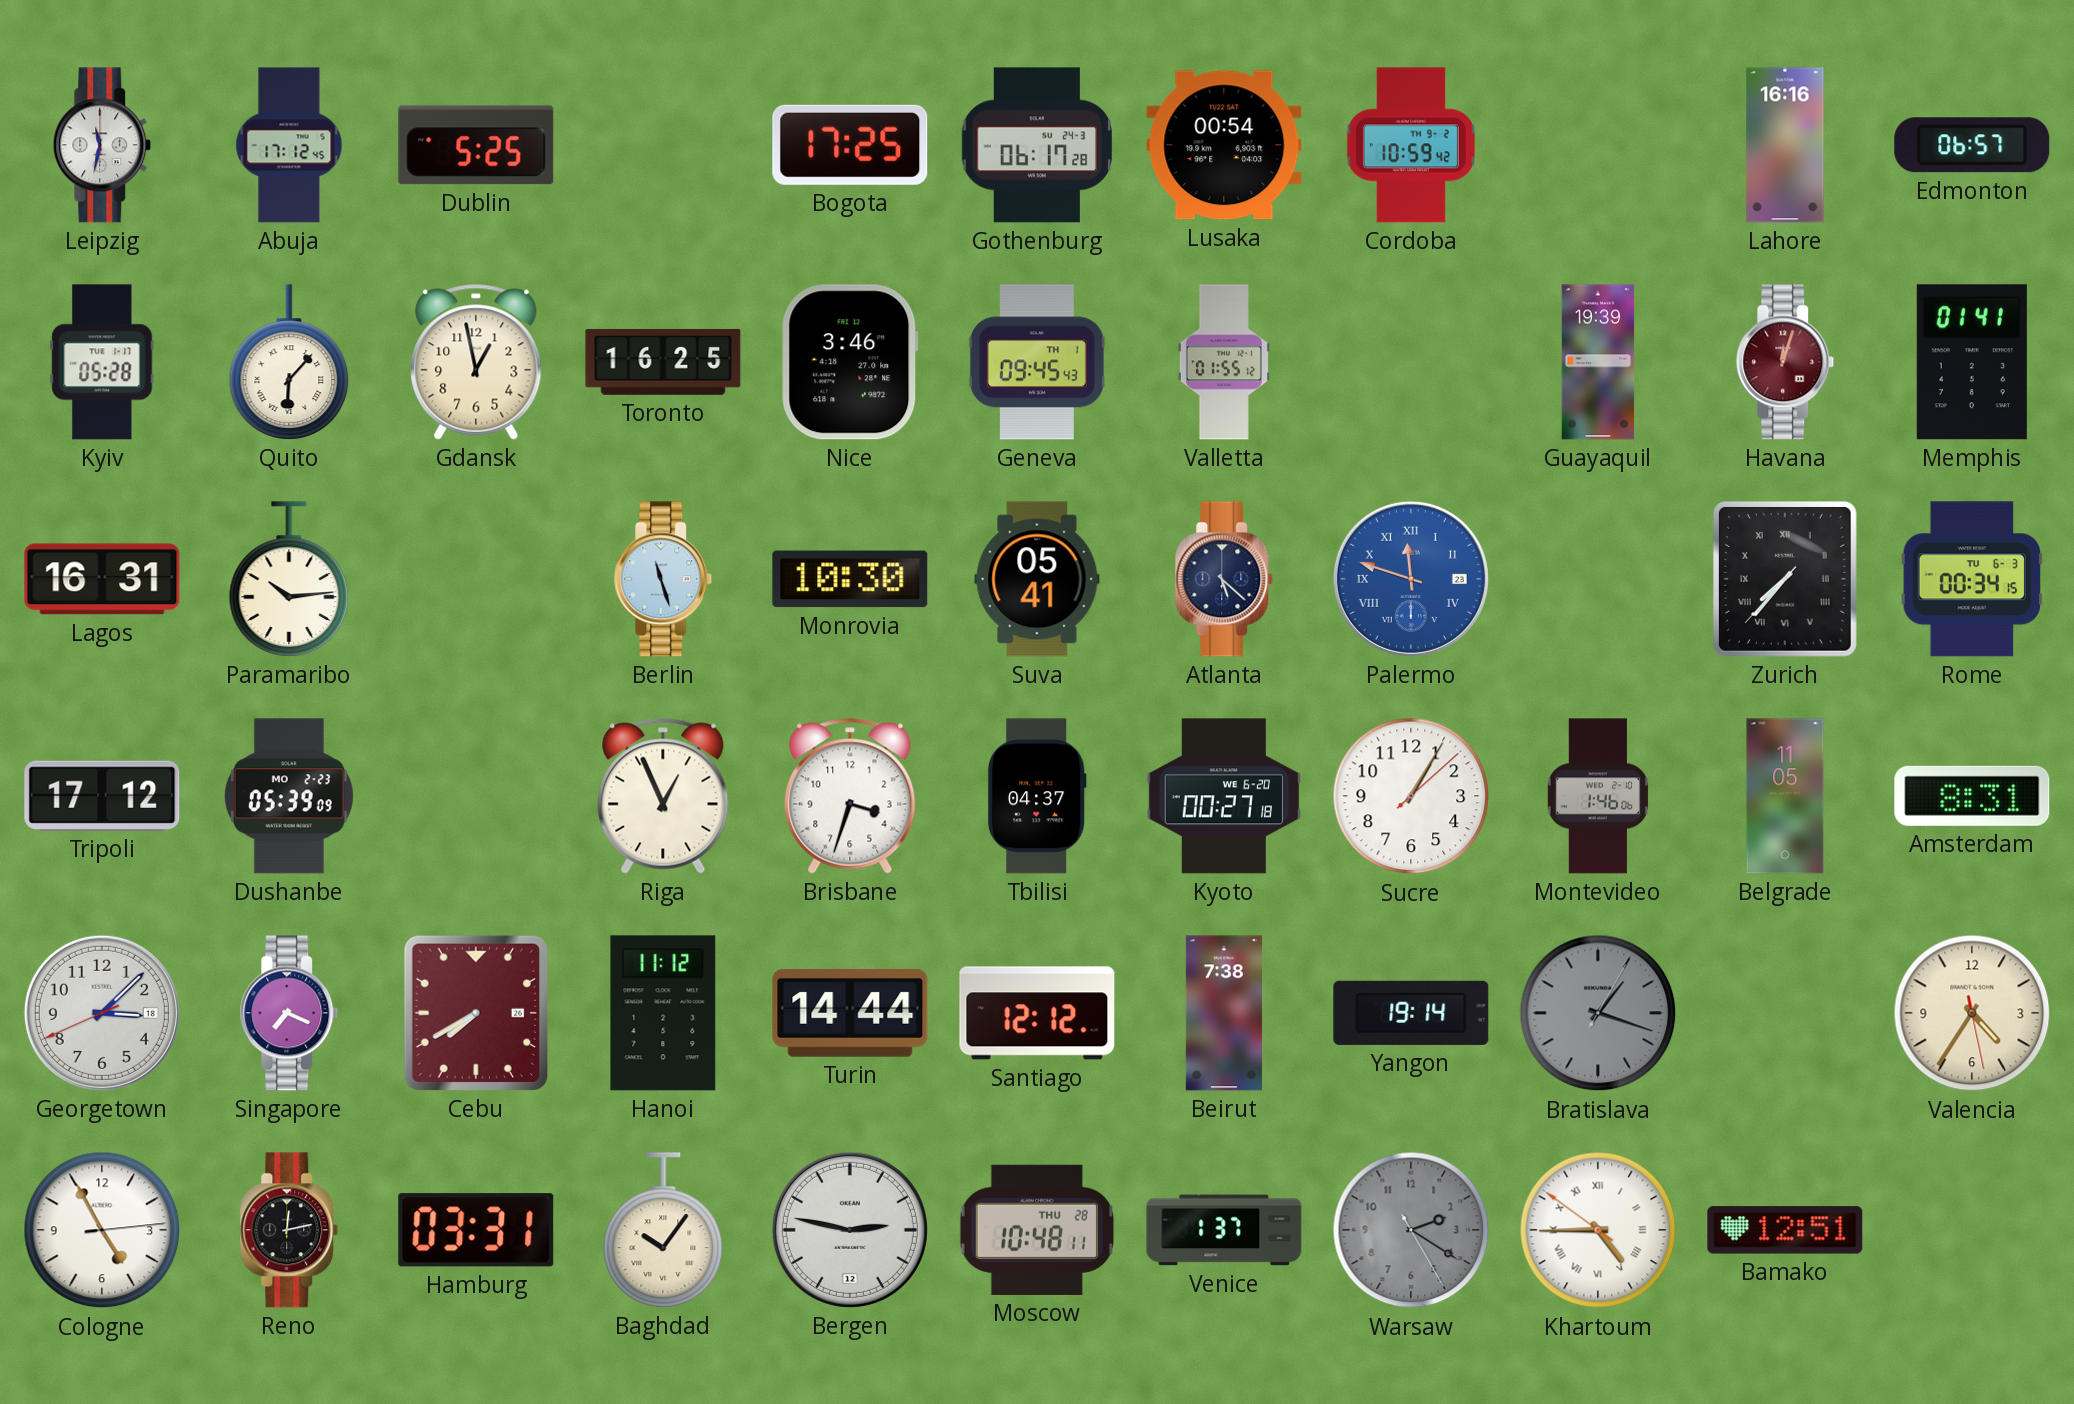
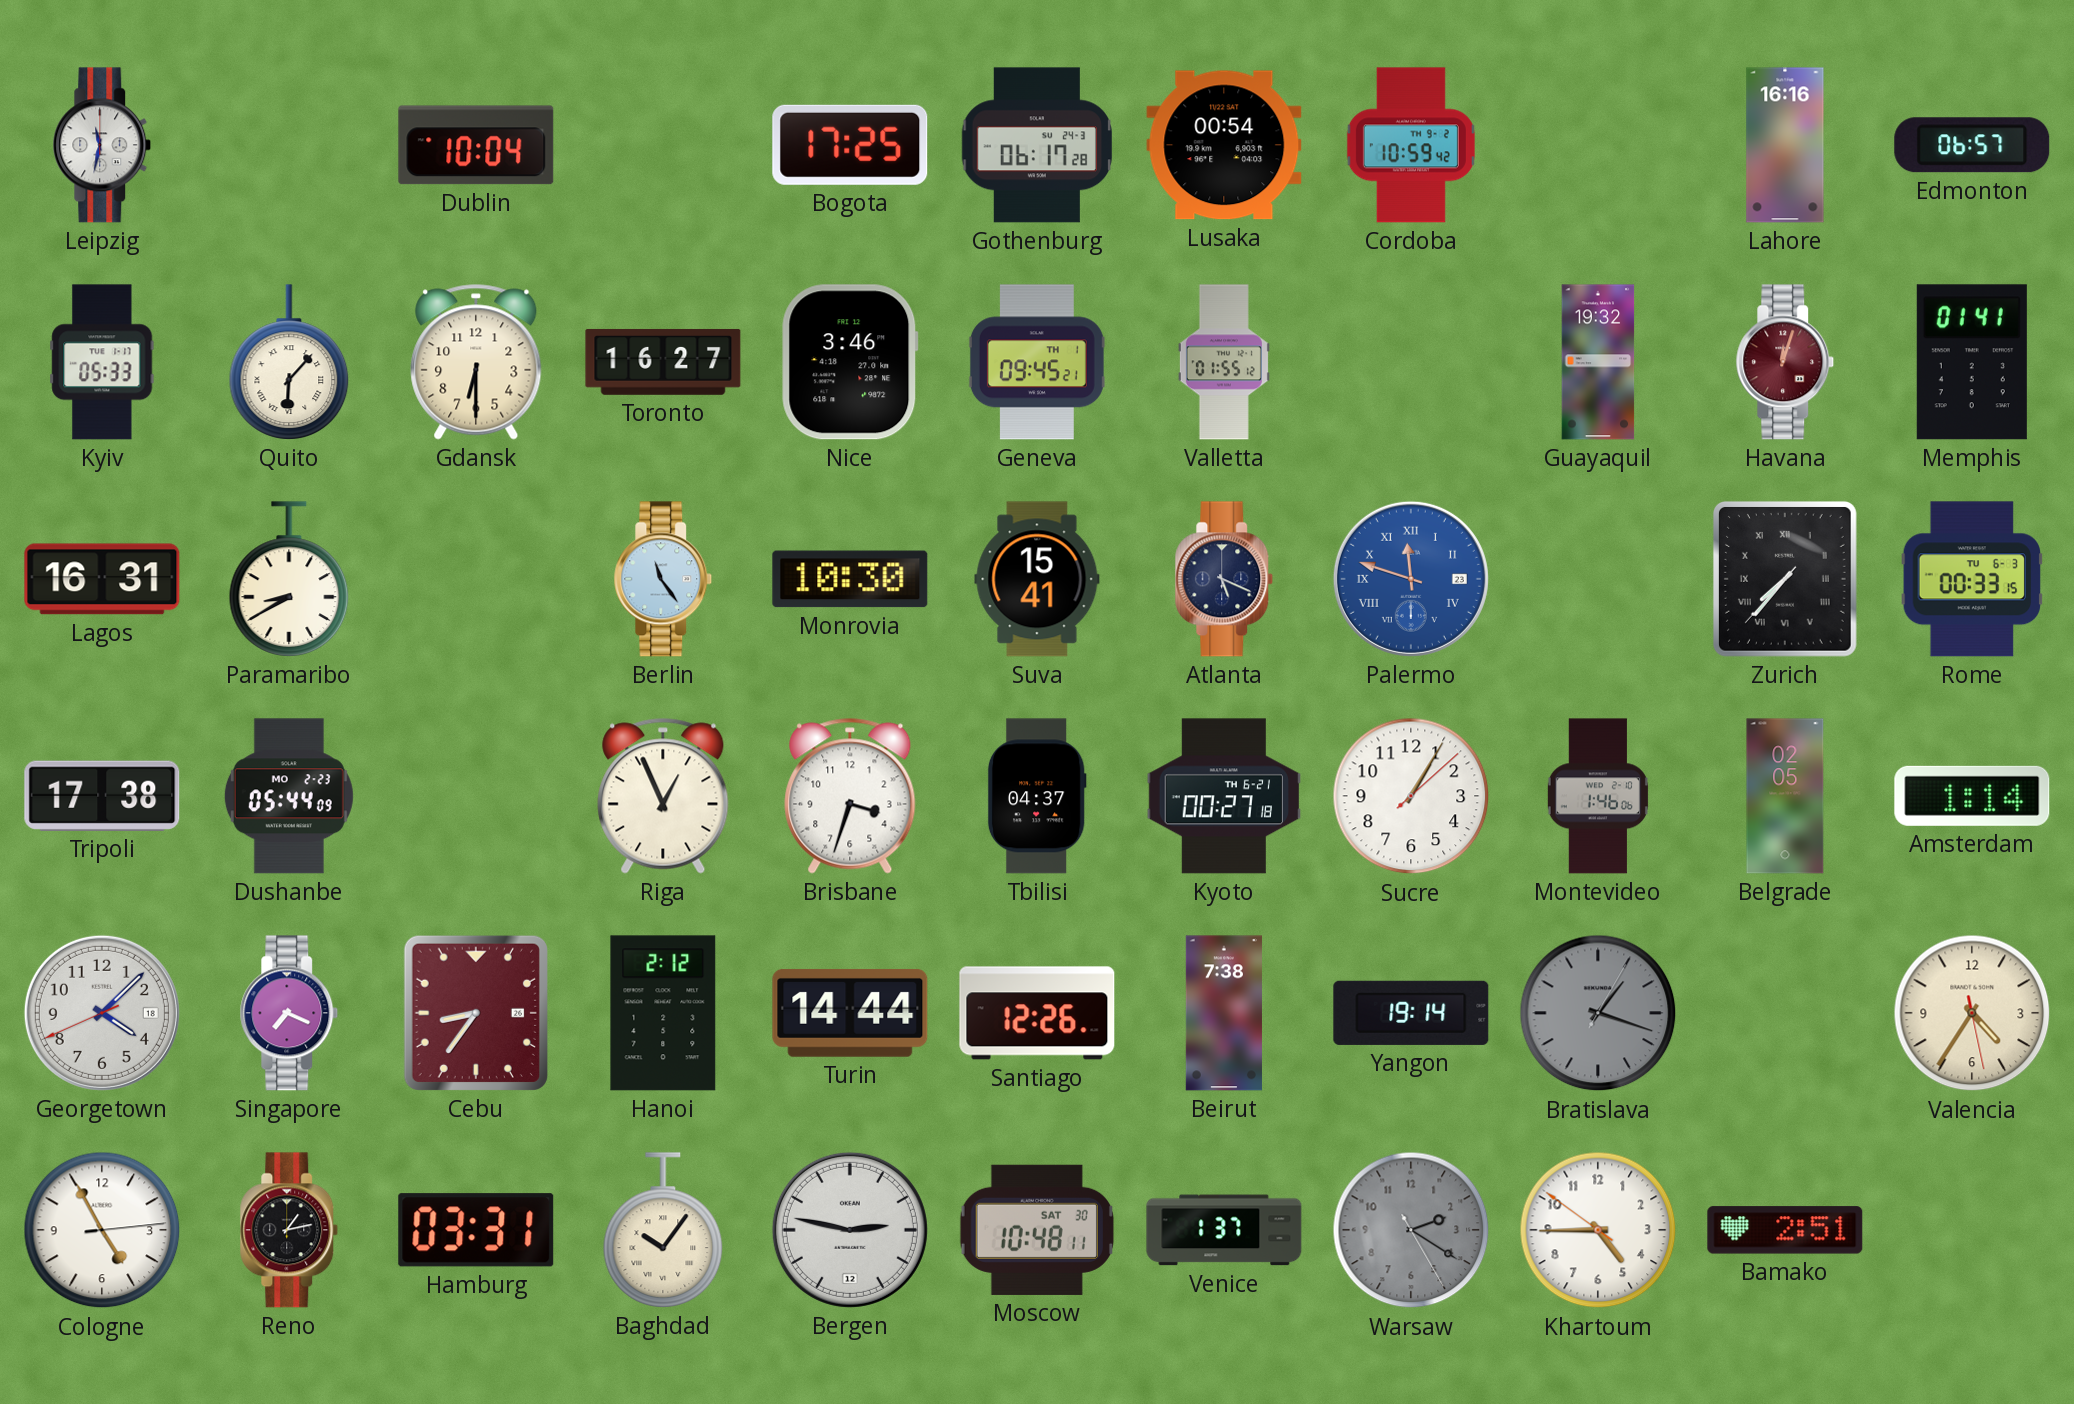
Abuja: 17:12 -> none
Dublin: 5:25 -> 10:04
Kyiv: 05:28 -> 05:33
Gdansk: 12:58 -> 6:30
Toronto: 16:25 -> 16:27
Geneva: 09:45:43 -> 09:45:21
Guayaquil: 19:39 -> 19:32
Paramaribo: 10:14 -> 8:40
Berlin: 11:27 -> 11:24
Suva: 05:41 -> 15:41
Atlanta: 5:22 -> 5:19
Rome: 00:34 -> 00:33
Tripoli: 17:12 -> 17:38
Dushanbe: 05:39 -> 05:44
Kyoto date: WE 6-20 -> TH 6-21
Belgrade: 11:05 -> 02:05
Amsterdam: 8:31 -> 1:14
Georgetown: 3:07 -> 4:07
Cebu: 7:40 -> 8:36
Hanoi: 11:12 -> 2:12
Santiago: 12:12 -> 12:26
Reno: 12:13 -> 1:13
Moscow date: THU 28 -> SAT 30
Khartoum numerals: Roman -> Arabic
Bamako: 12:51 -> 2:51
